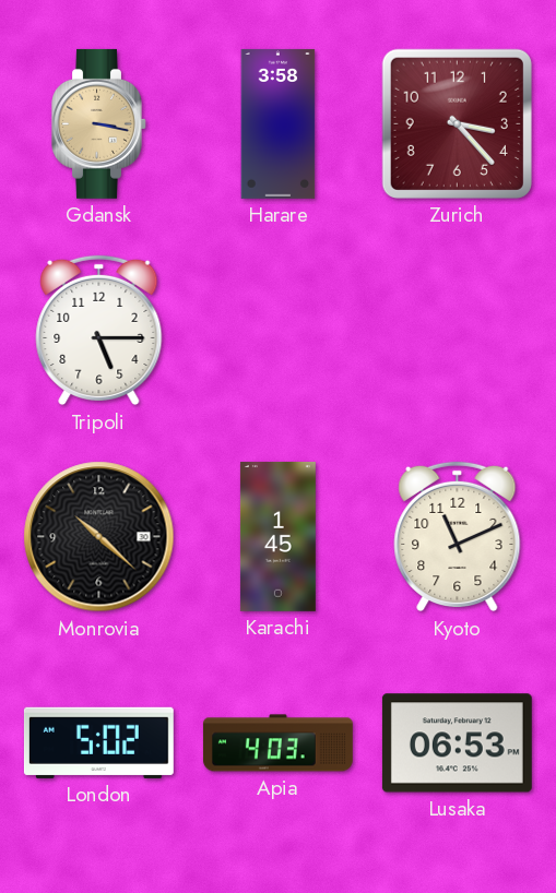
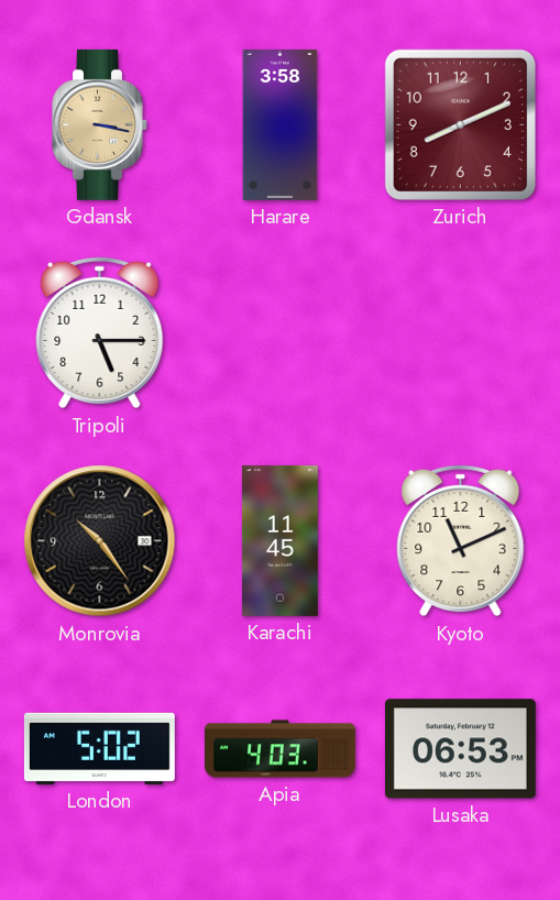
Zurich: 3:23 -> 8:11
Monrovia: 10:22 -> 10:24
Karachi: 1:45 -> 11:45
